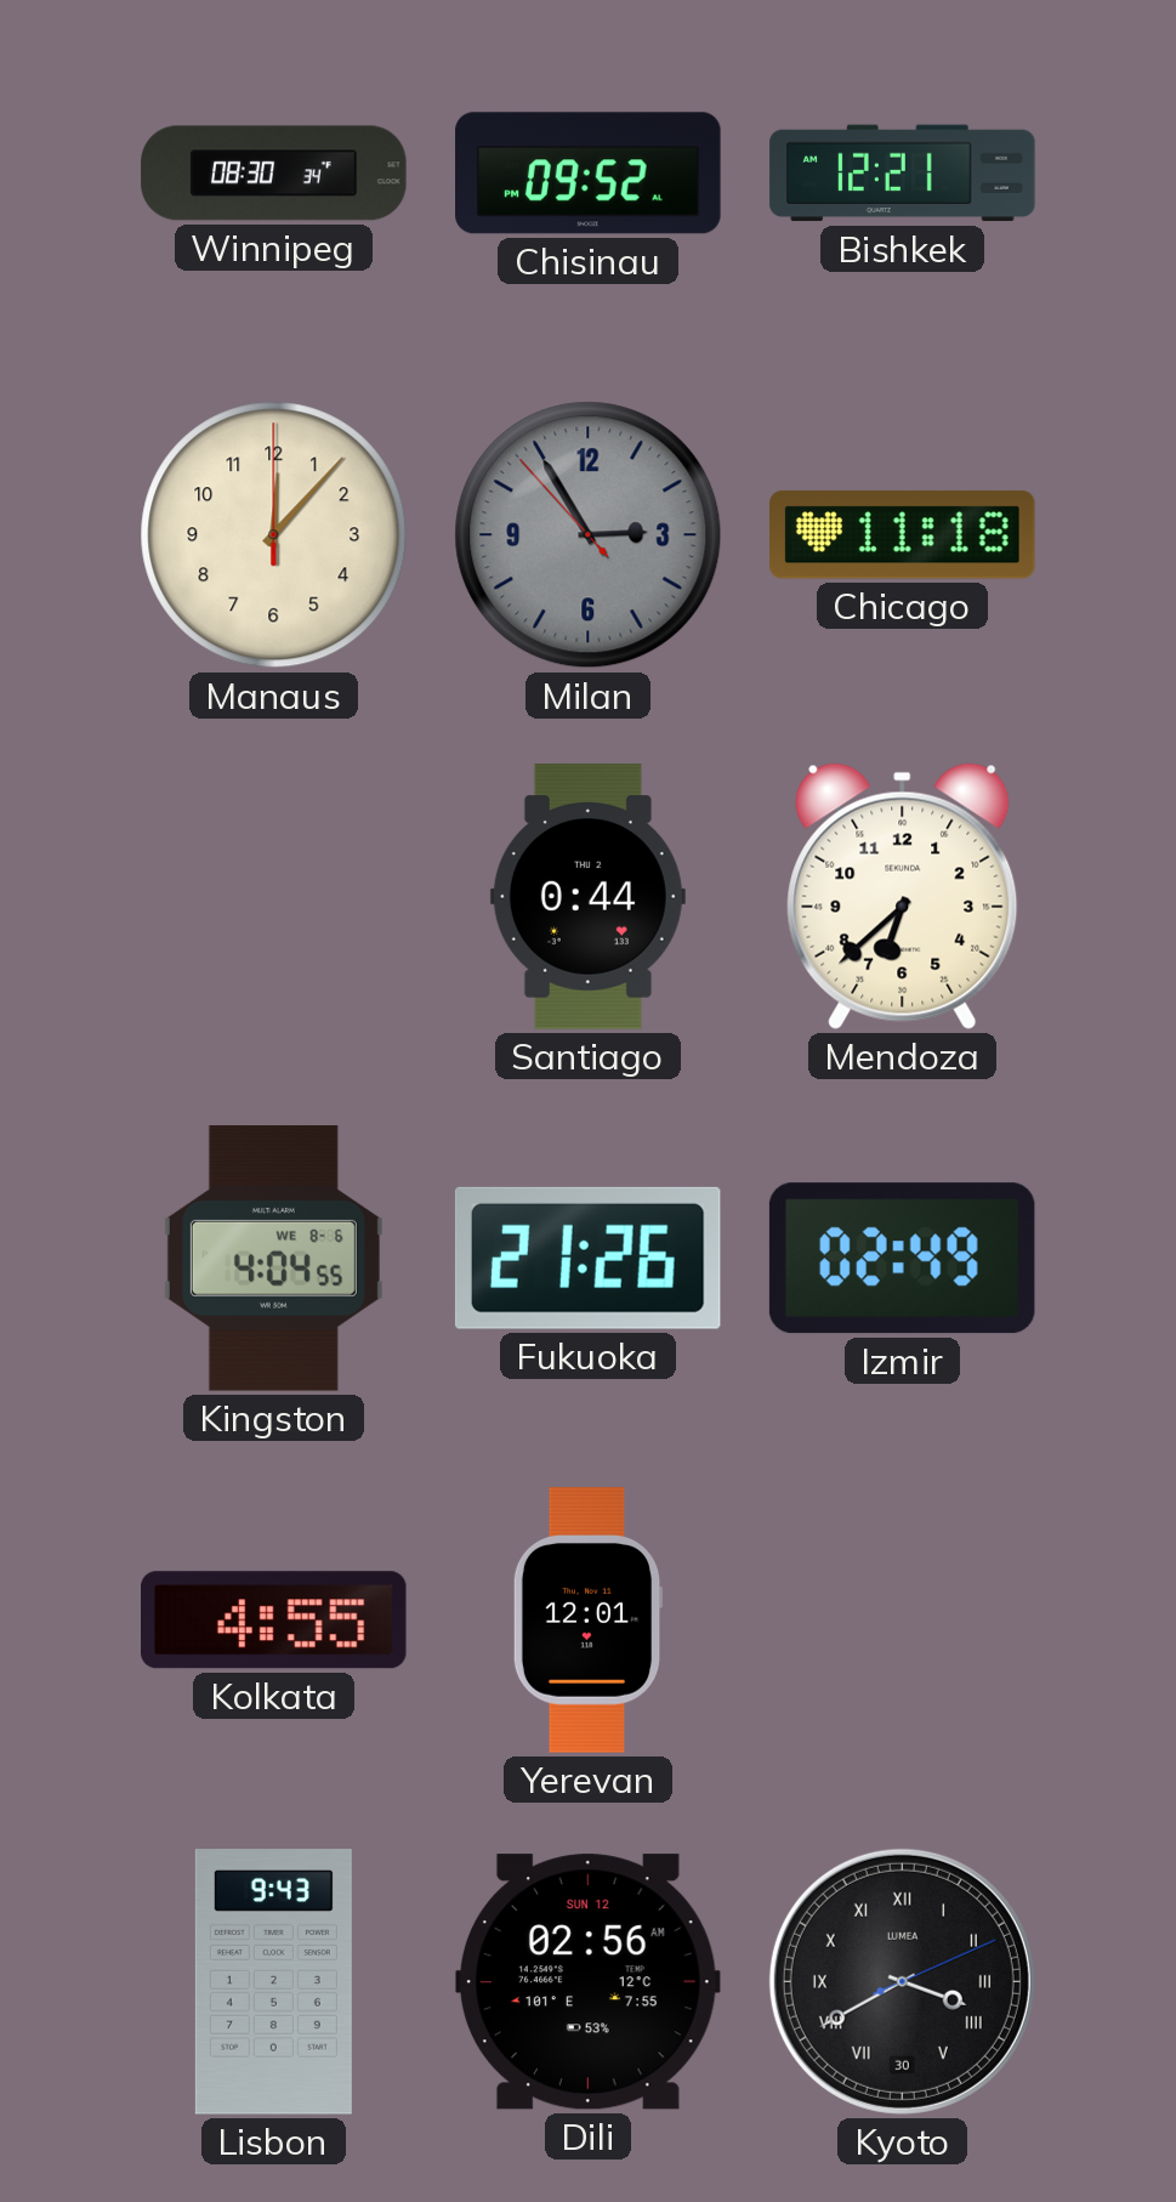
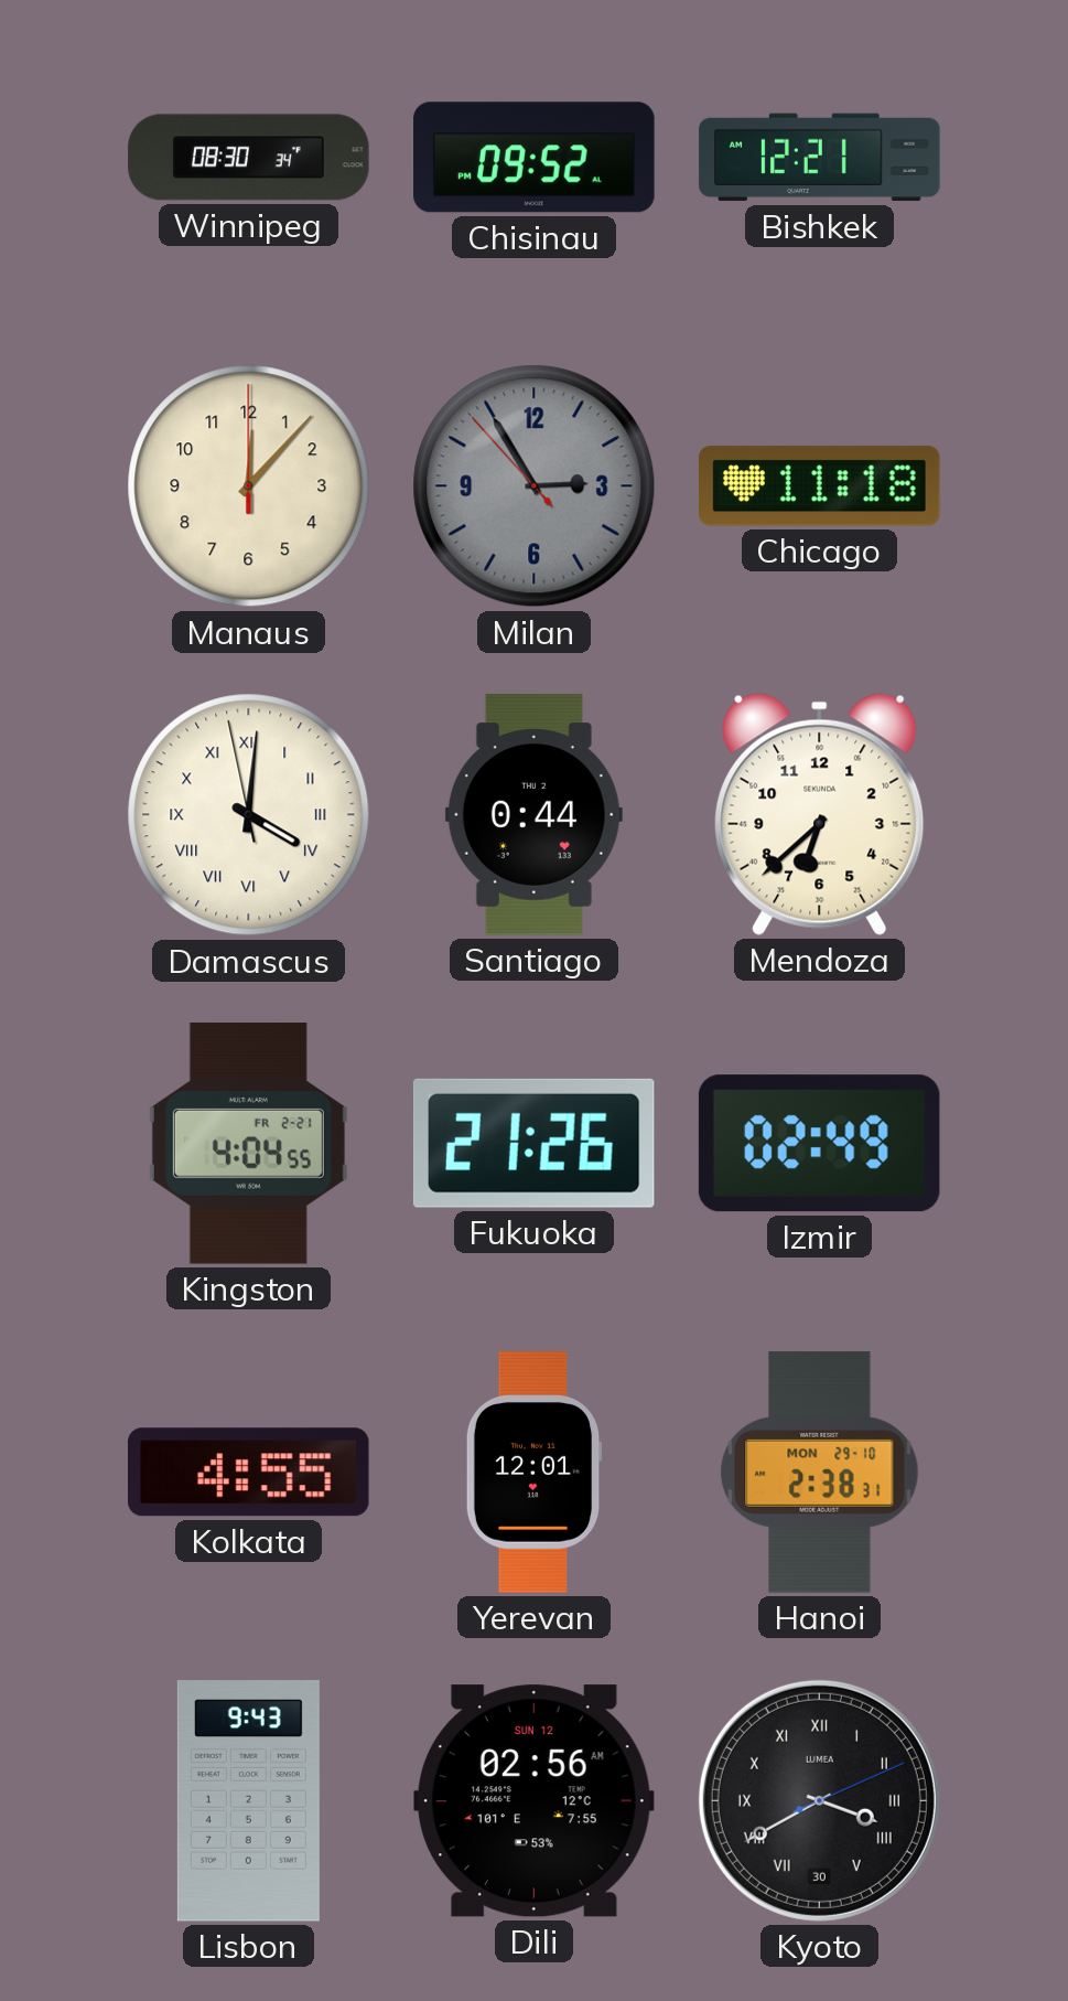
Damascus: none -> 4:00
Kingston date: WE 8-6 -> FR 2-21
Hanoi: none -> 2:38
